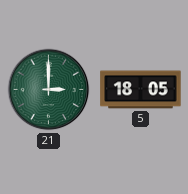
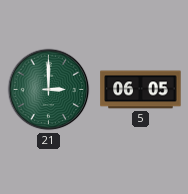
5: 18:05 -> 06:05
